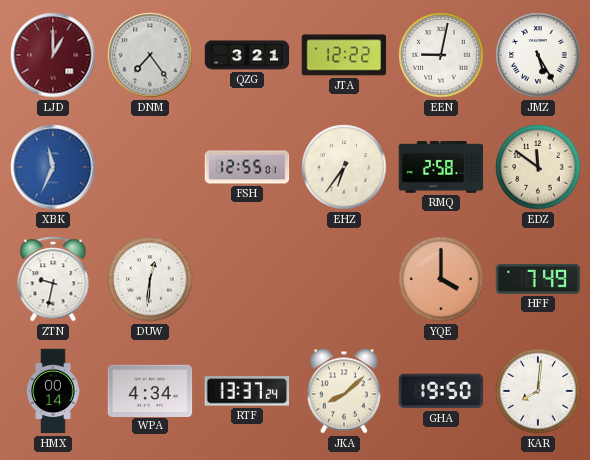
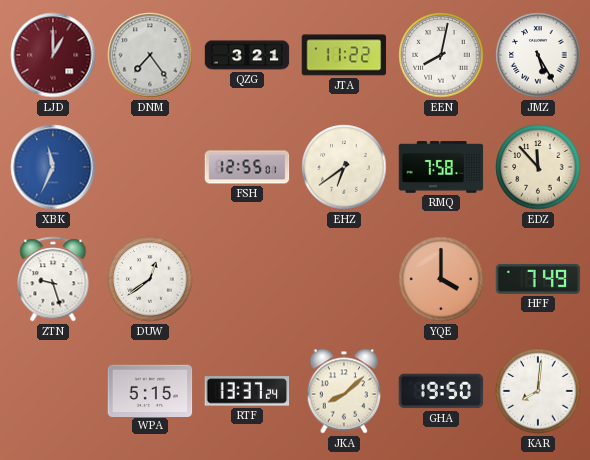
JTA: 12:22 -> 11:22
EEN: 9:02 -> 8:02
EHZ: 6:36 -> 6:39
RMQ: 2:58 -> 7:58
EDZ: 11:51 -> 11:53
ZTN: 9:32 -> 9:27
DUW: 12:31 -> 12:39
HMX: 00:14 -> none
WPA: 4:34 -> 5:15
